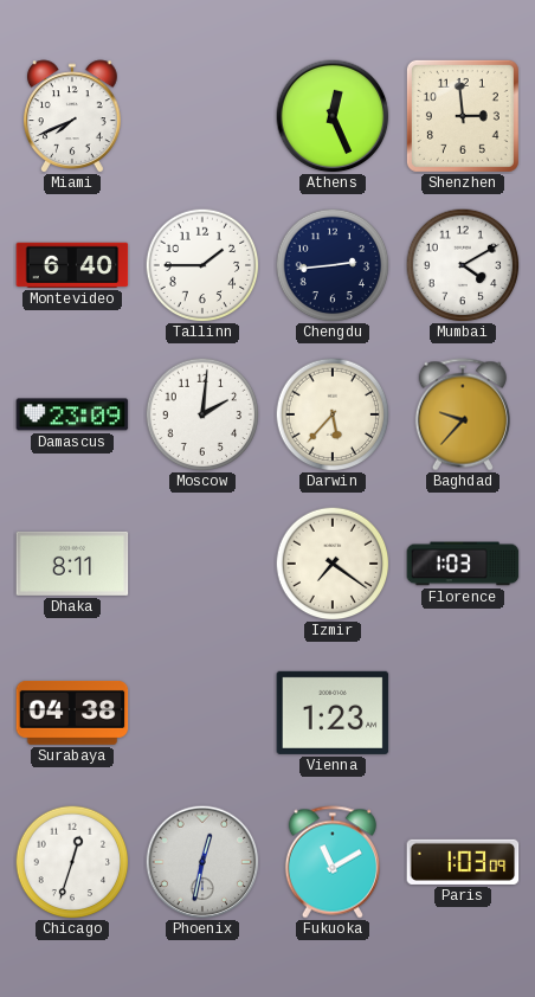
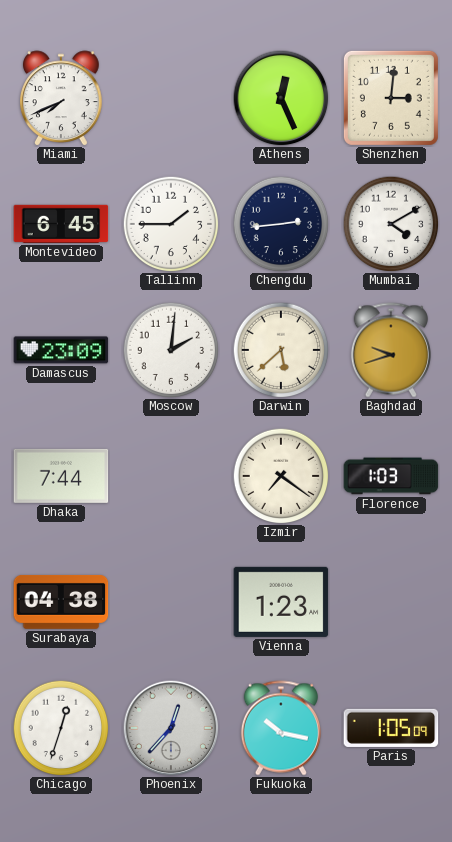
Shenzhen: 2:59 -> 3:01
Montevideo: 6:40 -> 6:45
Darwin: 5:37 -> 5:38
Baghdad: 9:37 -> 9:42
Dhaka: 8:11 -> 7:44
Phoenix: 12:32 -> 12:37
Fukuoka: 11:10 -> 10:17
Paris: 1:03 -> 1:05
